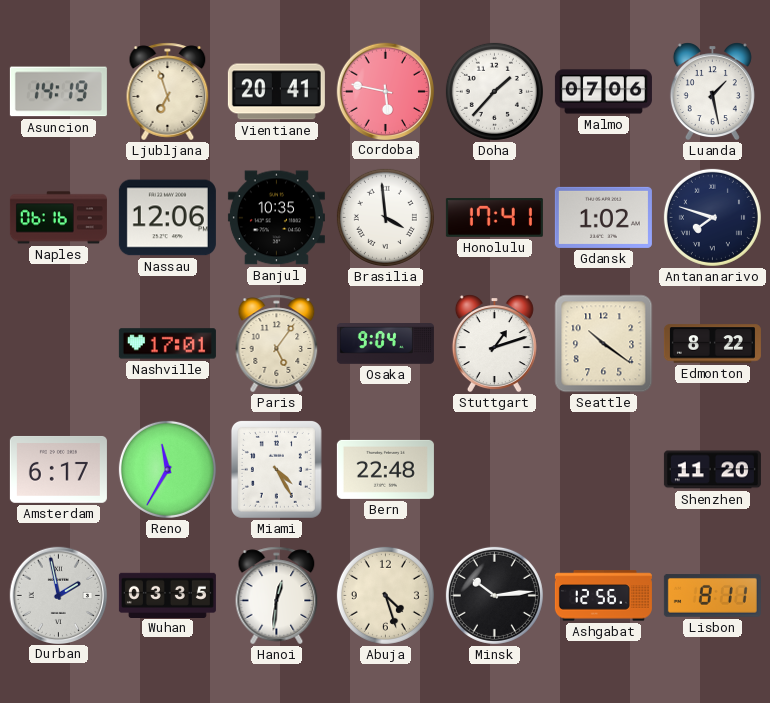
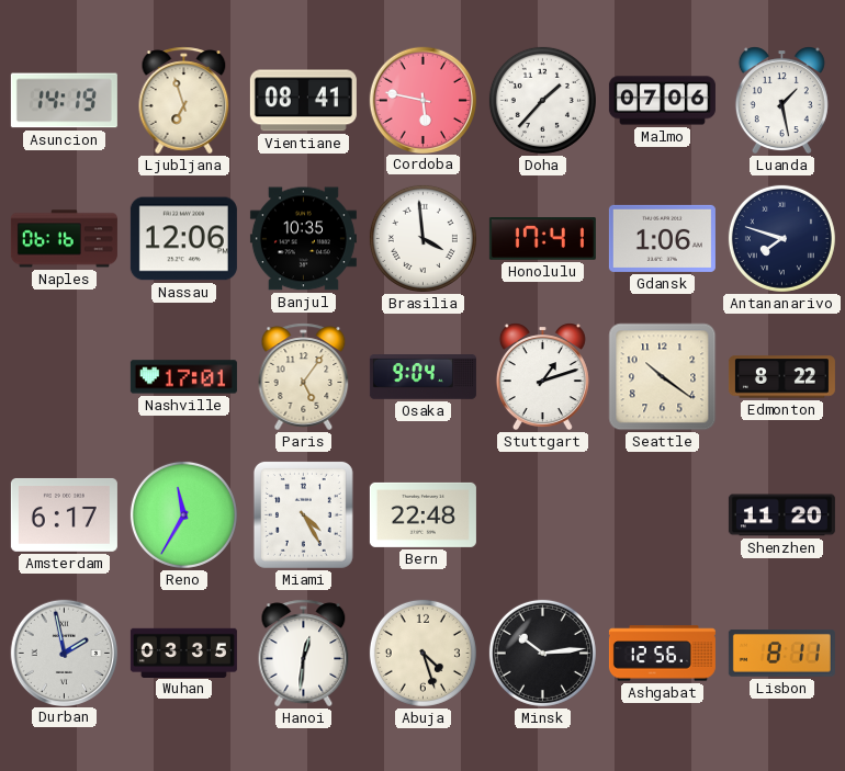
Vientiane: 20:41 -> 08:41
Gdansk: 1:02 -> 1:06
